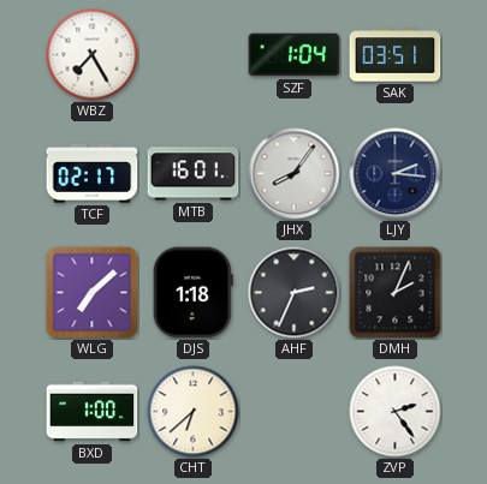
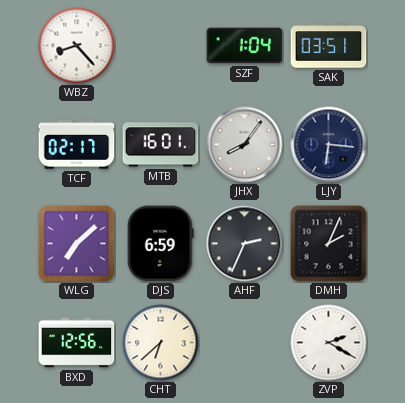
WBZ: 7:25 -> 8:23
LJY: 2:16 -> 6:16
DJS: 1:18 -> 6:59
BXD: 1:00 -> 12:56
ZVP: 2:24 -> 2:20
